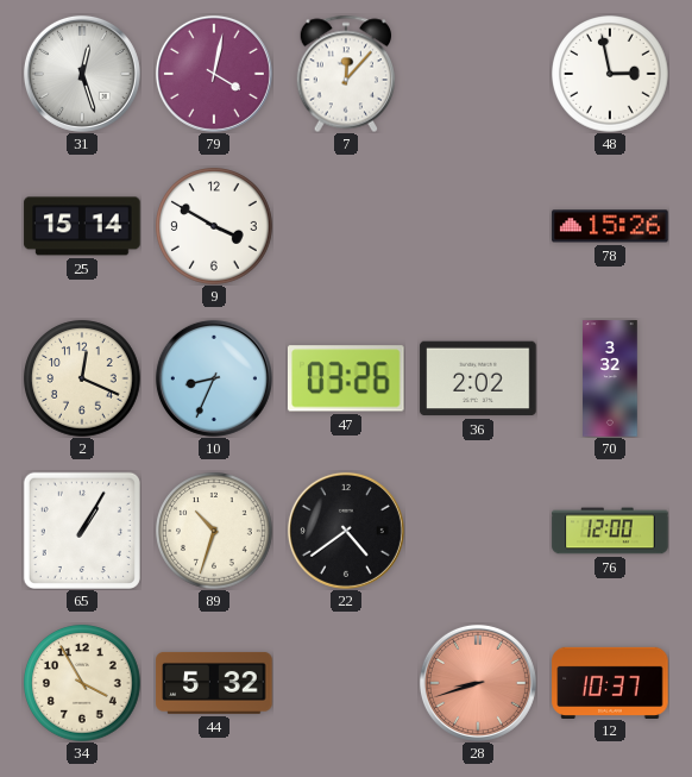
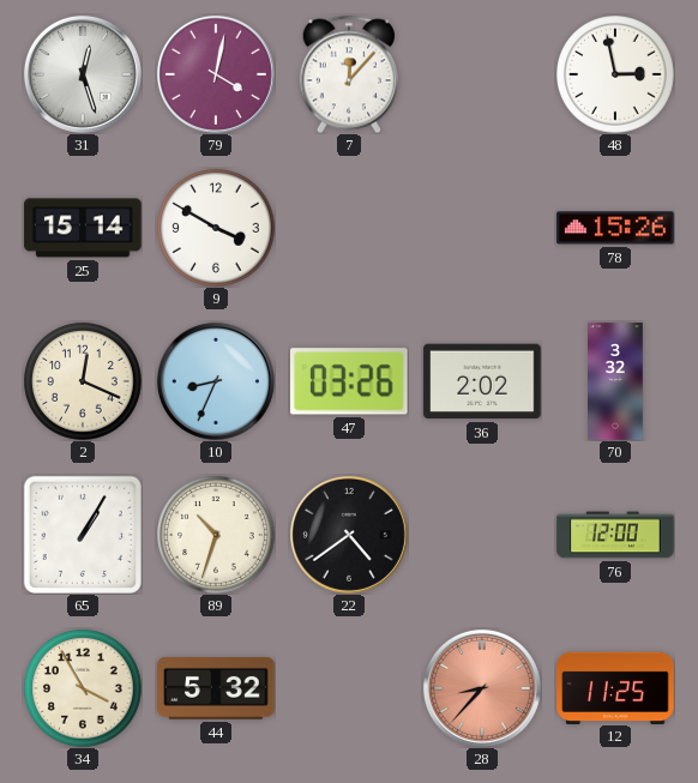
28: 8:42 -> 8:37
12: 10:37 -> 11:25
